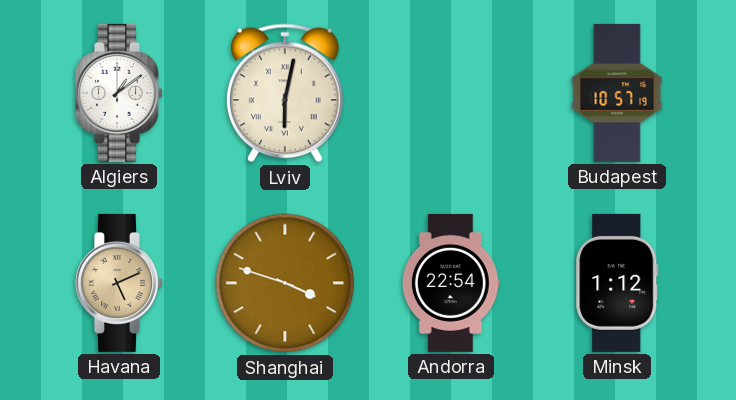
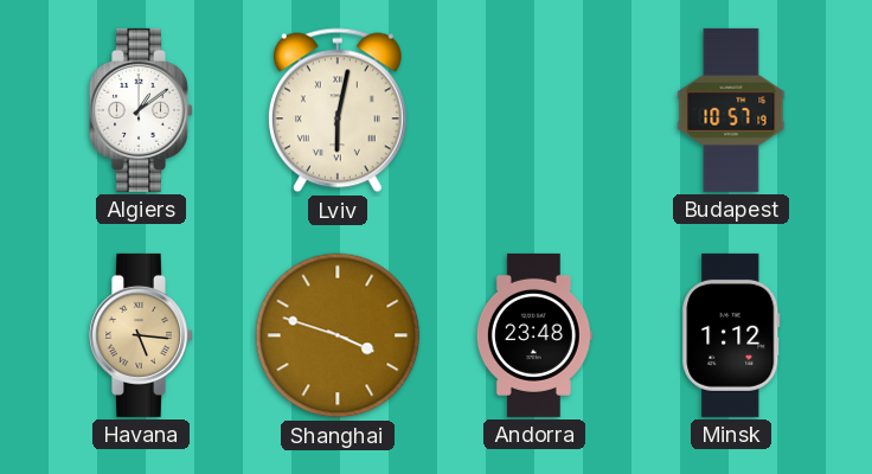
Havana: 5:11 -> 5:16
Andorra: 22:54 -> 23:48
